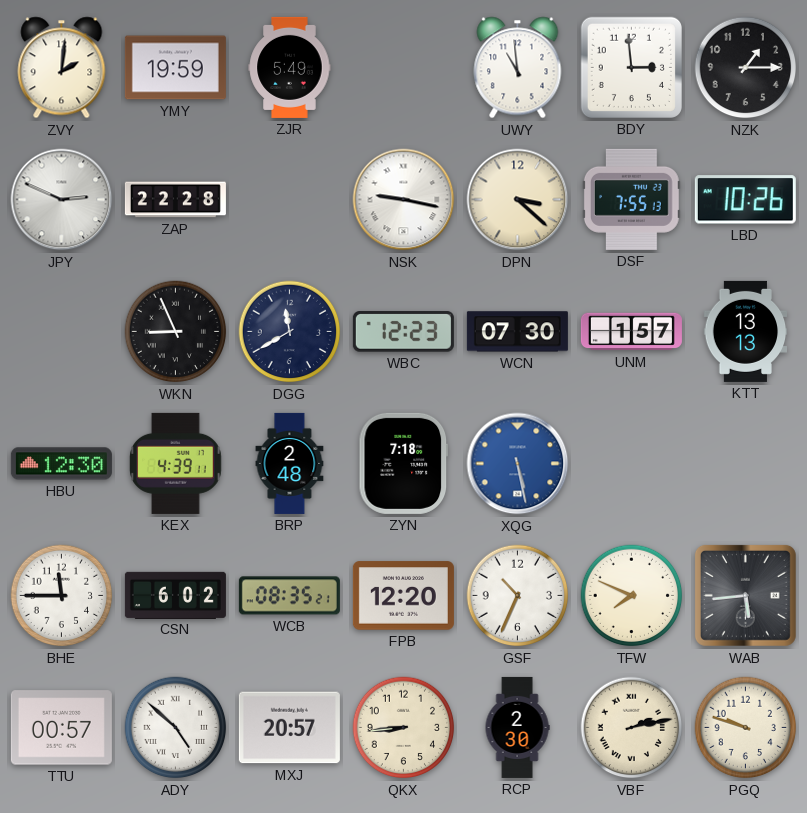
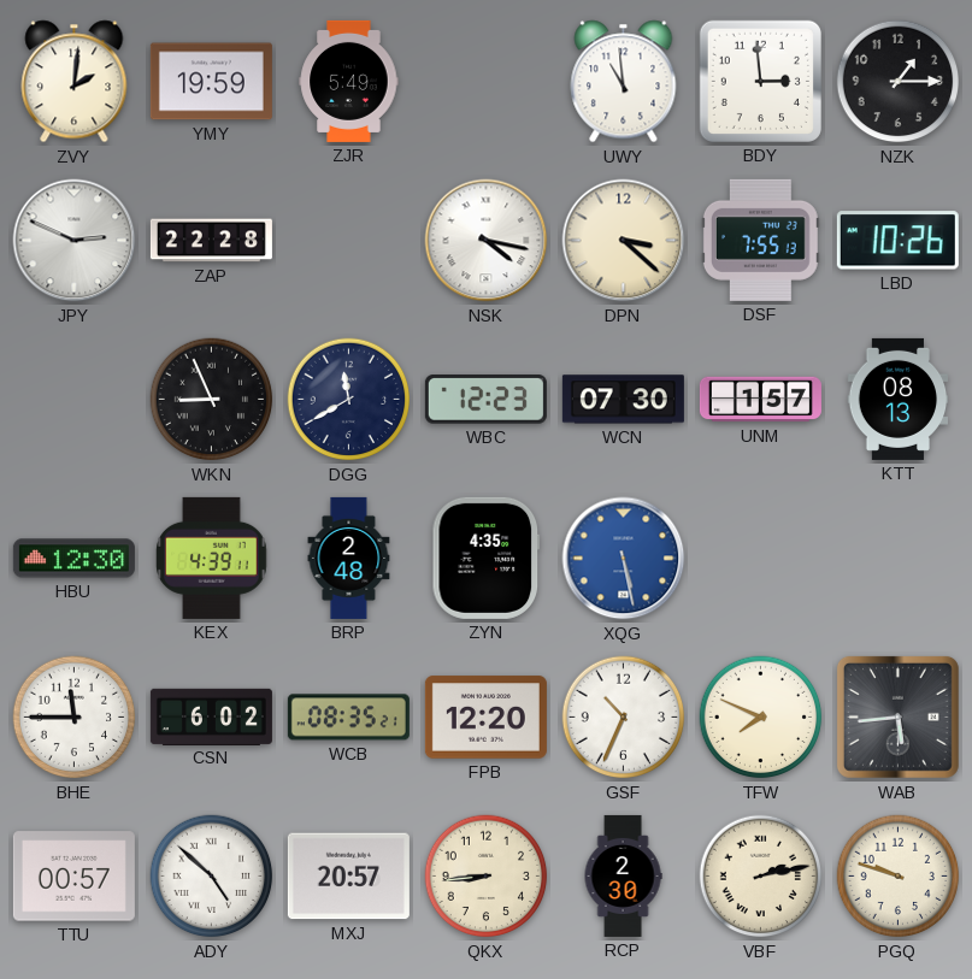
NSK: 9:17 -> 4:17
KTT: 13:13 -> 08:13
ZYN: 7:18 -> 4:35
